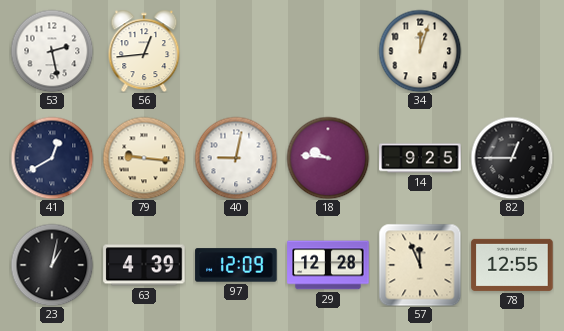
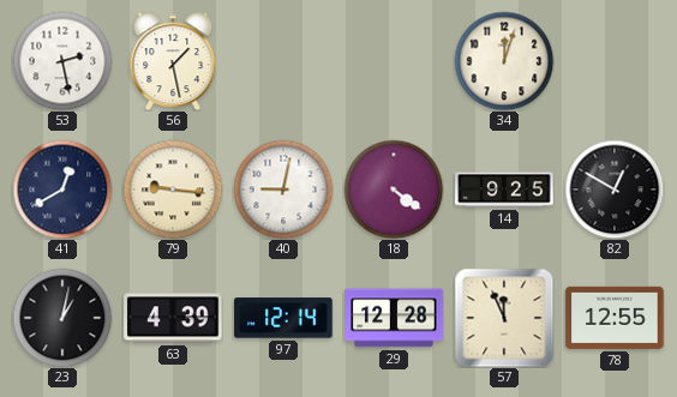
56: 12:44 -> 1:28
18: 9:46 -> 4:21
82: 12:45 -> 12:50
97: 12:09 -> 12:14
